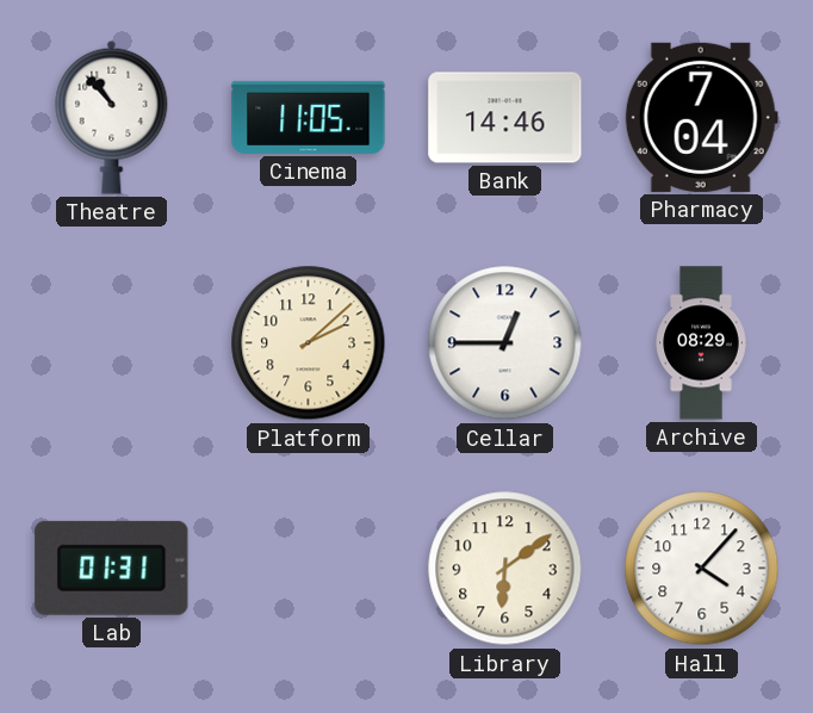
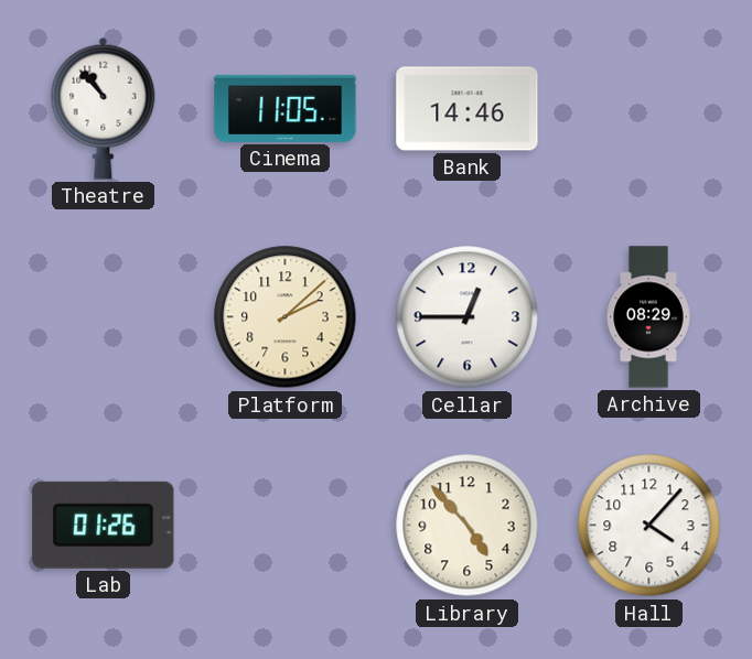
Pharmacy: 7:04 -> none
Lab: 01:31 -> 01:26
Library: 6:09 -> 4:53
